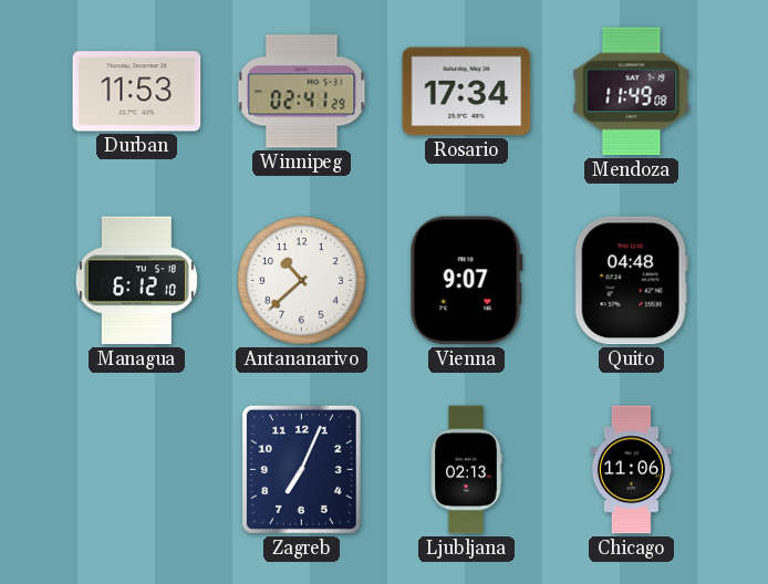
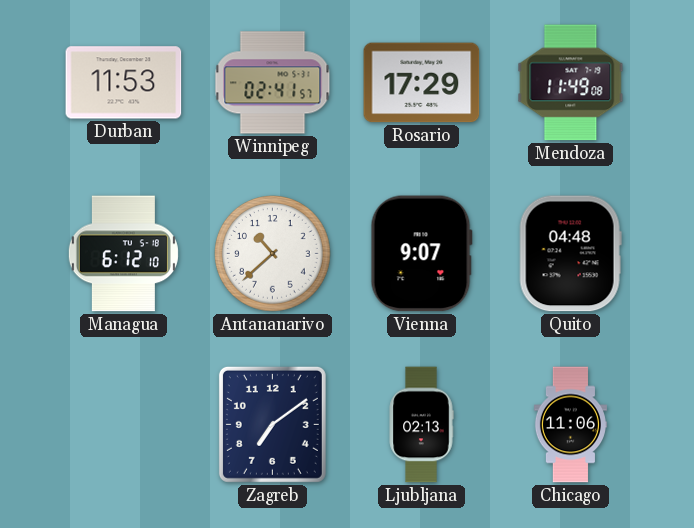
Winnipeg: 02:41:29 -> 02:41:57
Rosario: 17:34 -> 17:29
Zagreb: 7:04 -> 7:09
